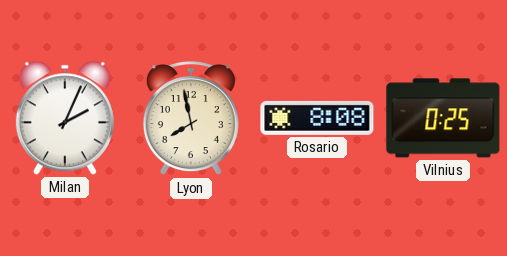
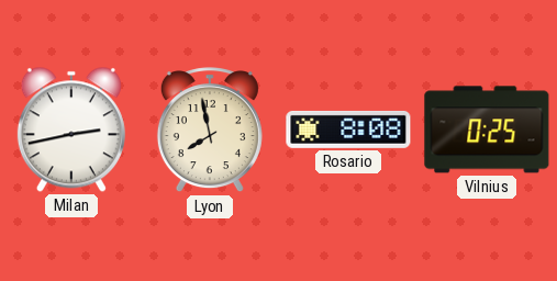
Milan: 2:04 -> 2:43
